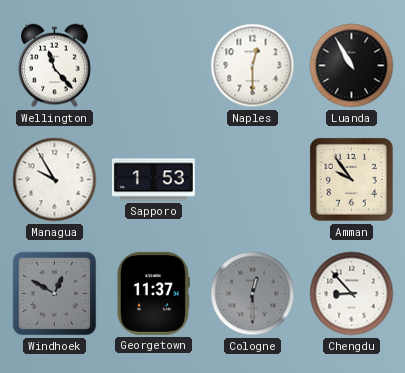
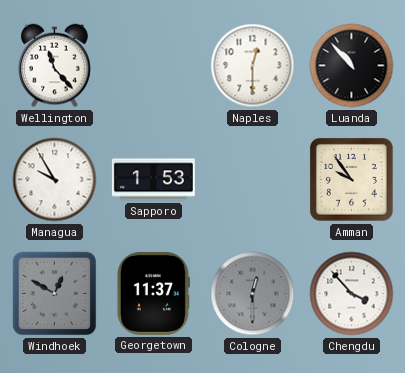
Luanda: 10:55 -> 10:53
Chengdu: 8:53 -> 3:53
